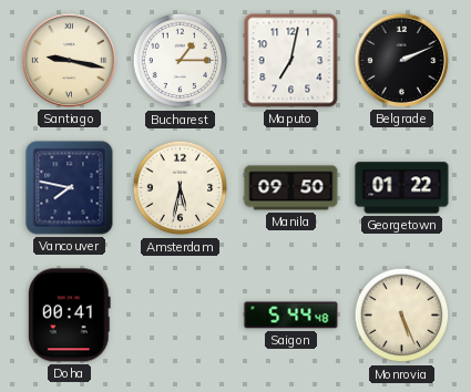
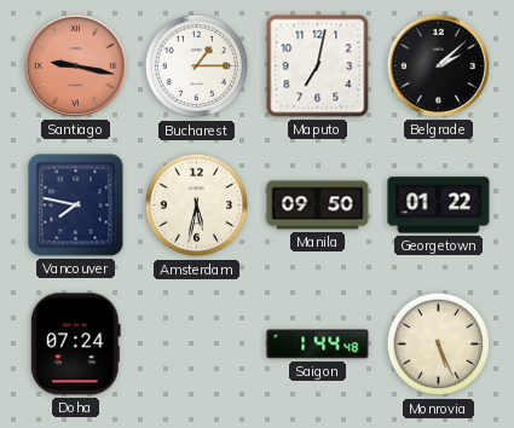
Santiago dial: cream -> salmon
Belgrade: 2:11 -> 2:08
Doha: 00:41 -> 07:24
Saigon: 5:44 -> 1:44
